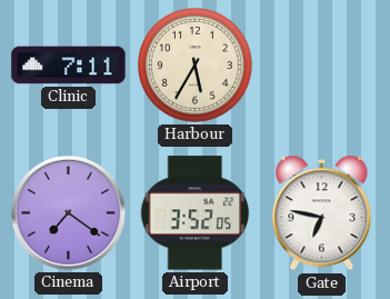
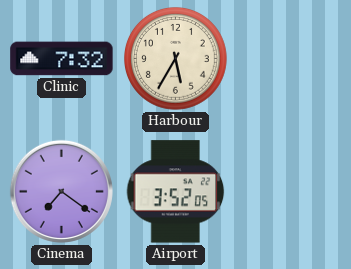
Clinic: 7:11 -> 7:32
Gate: 6:47 -> none
